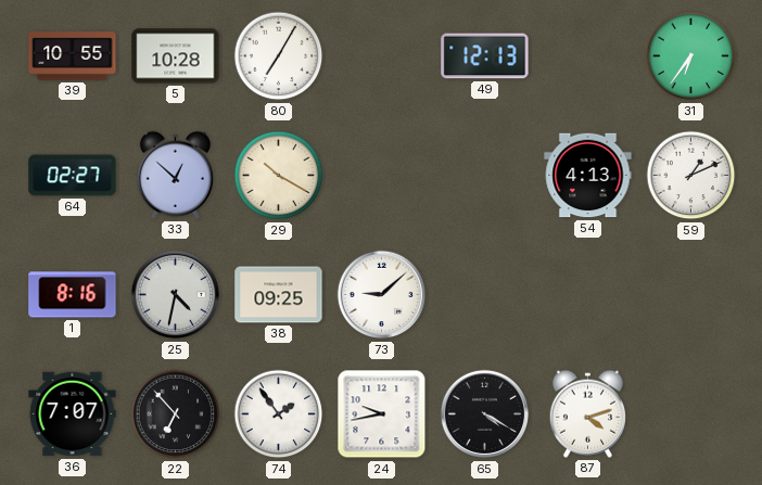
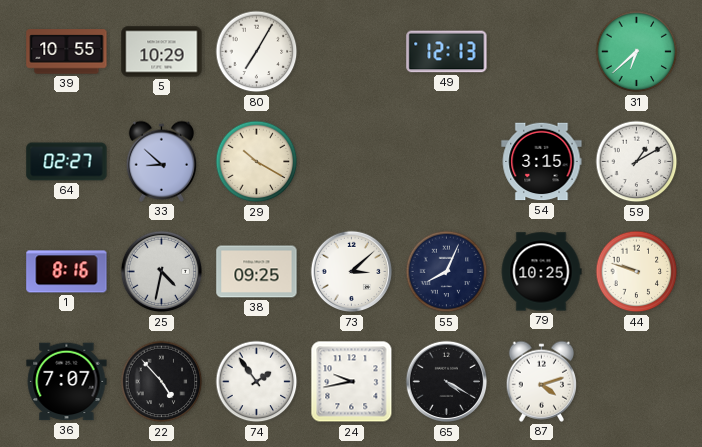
5: 10:28 -> 10:29
31: 6:36 -> 6:38
33: 12:52 -> 8:52
54: 4:13 -> 3:15
59: 1:11 -> 1:10
73: 9:08 -> 3:08
55: none -> 8:04
79: none -> 10:25
44: none -> 9:48
22: 6:53 -> 4:53
